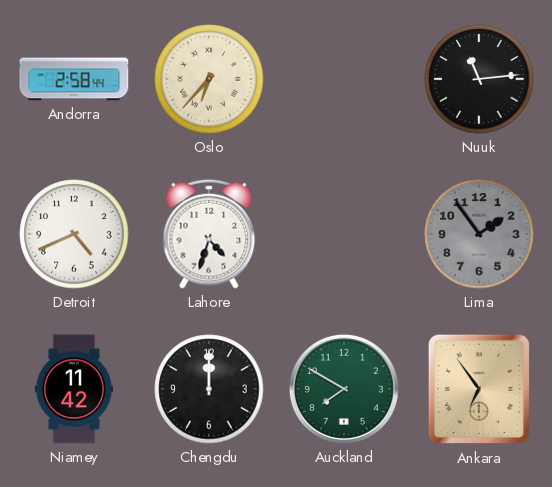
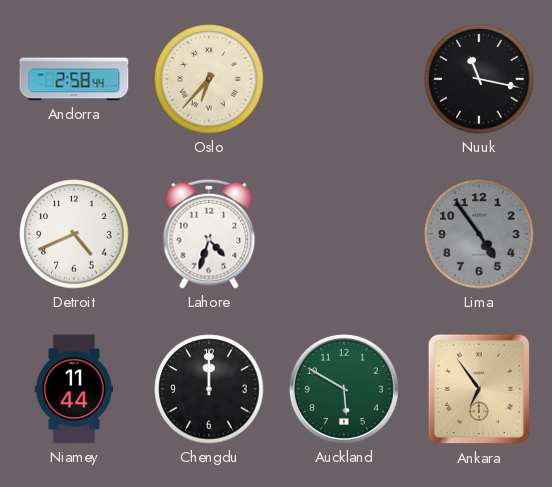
Nuuk: 11:14 -> 11:17
Lima: 1:54 -> 4:54
Niamey: 11:42 -> 11:44
Auckland: 7:50 -> 5:50
